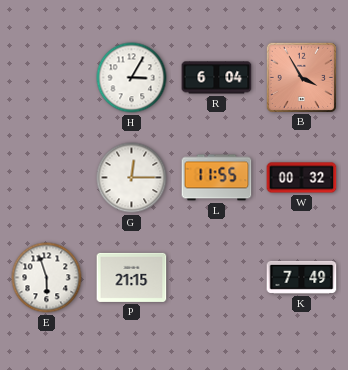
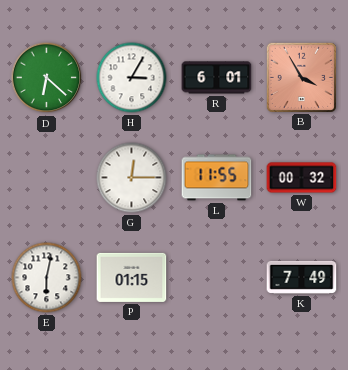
D: none -> 6:22
R: 6:04 -> 6:01
E: 5:57 -> 6:02
P: 21:15 -> 01:15
